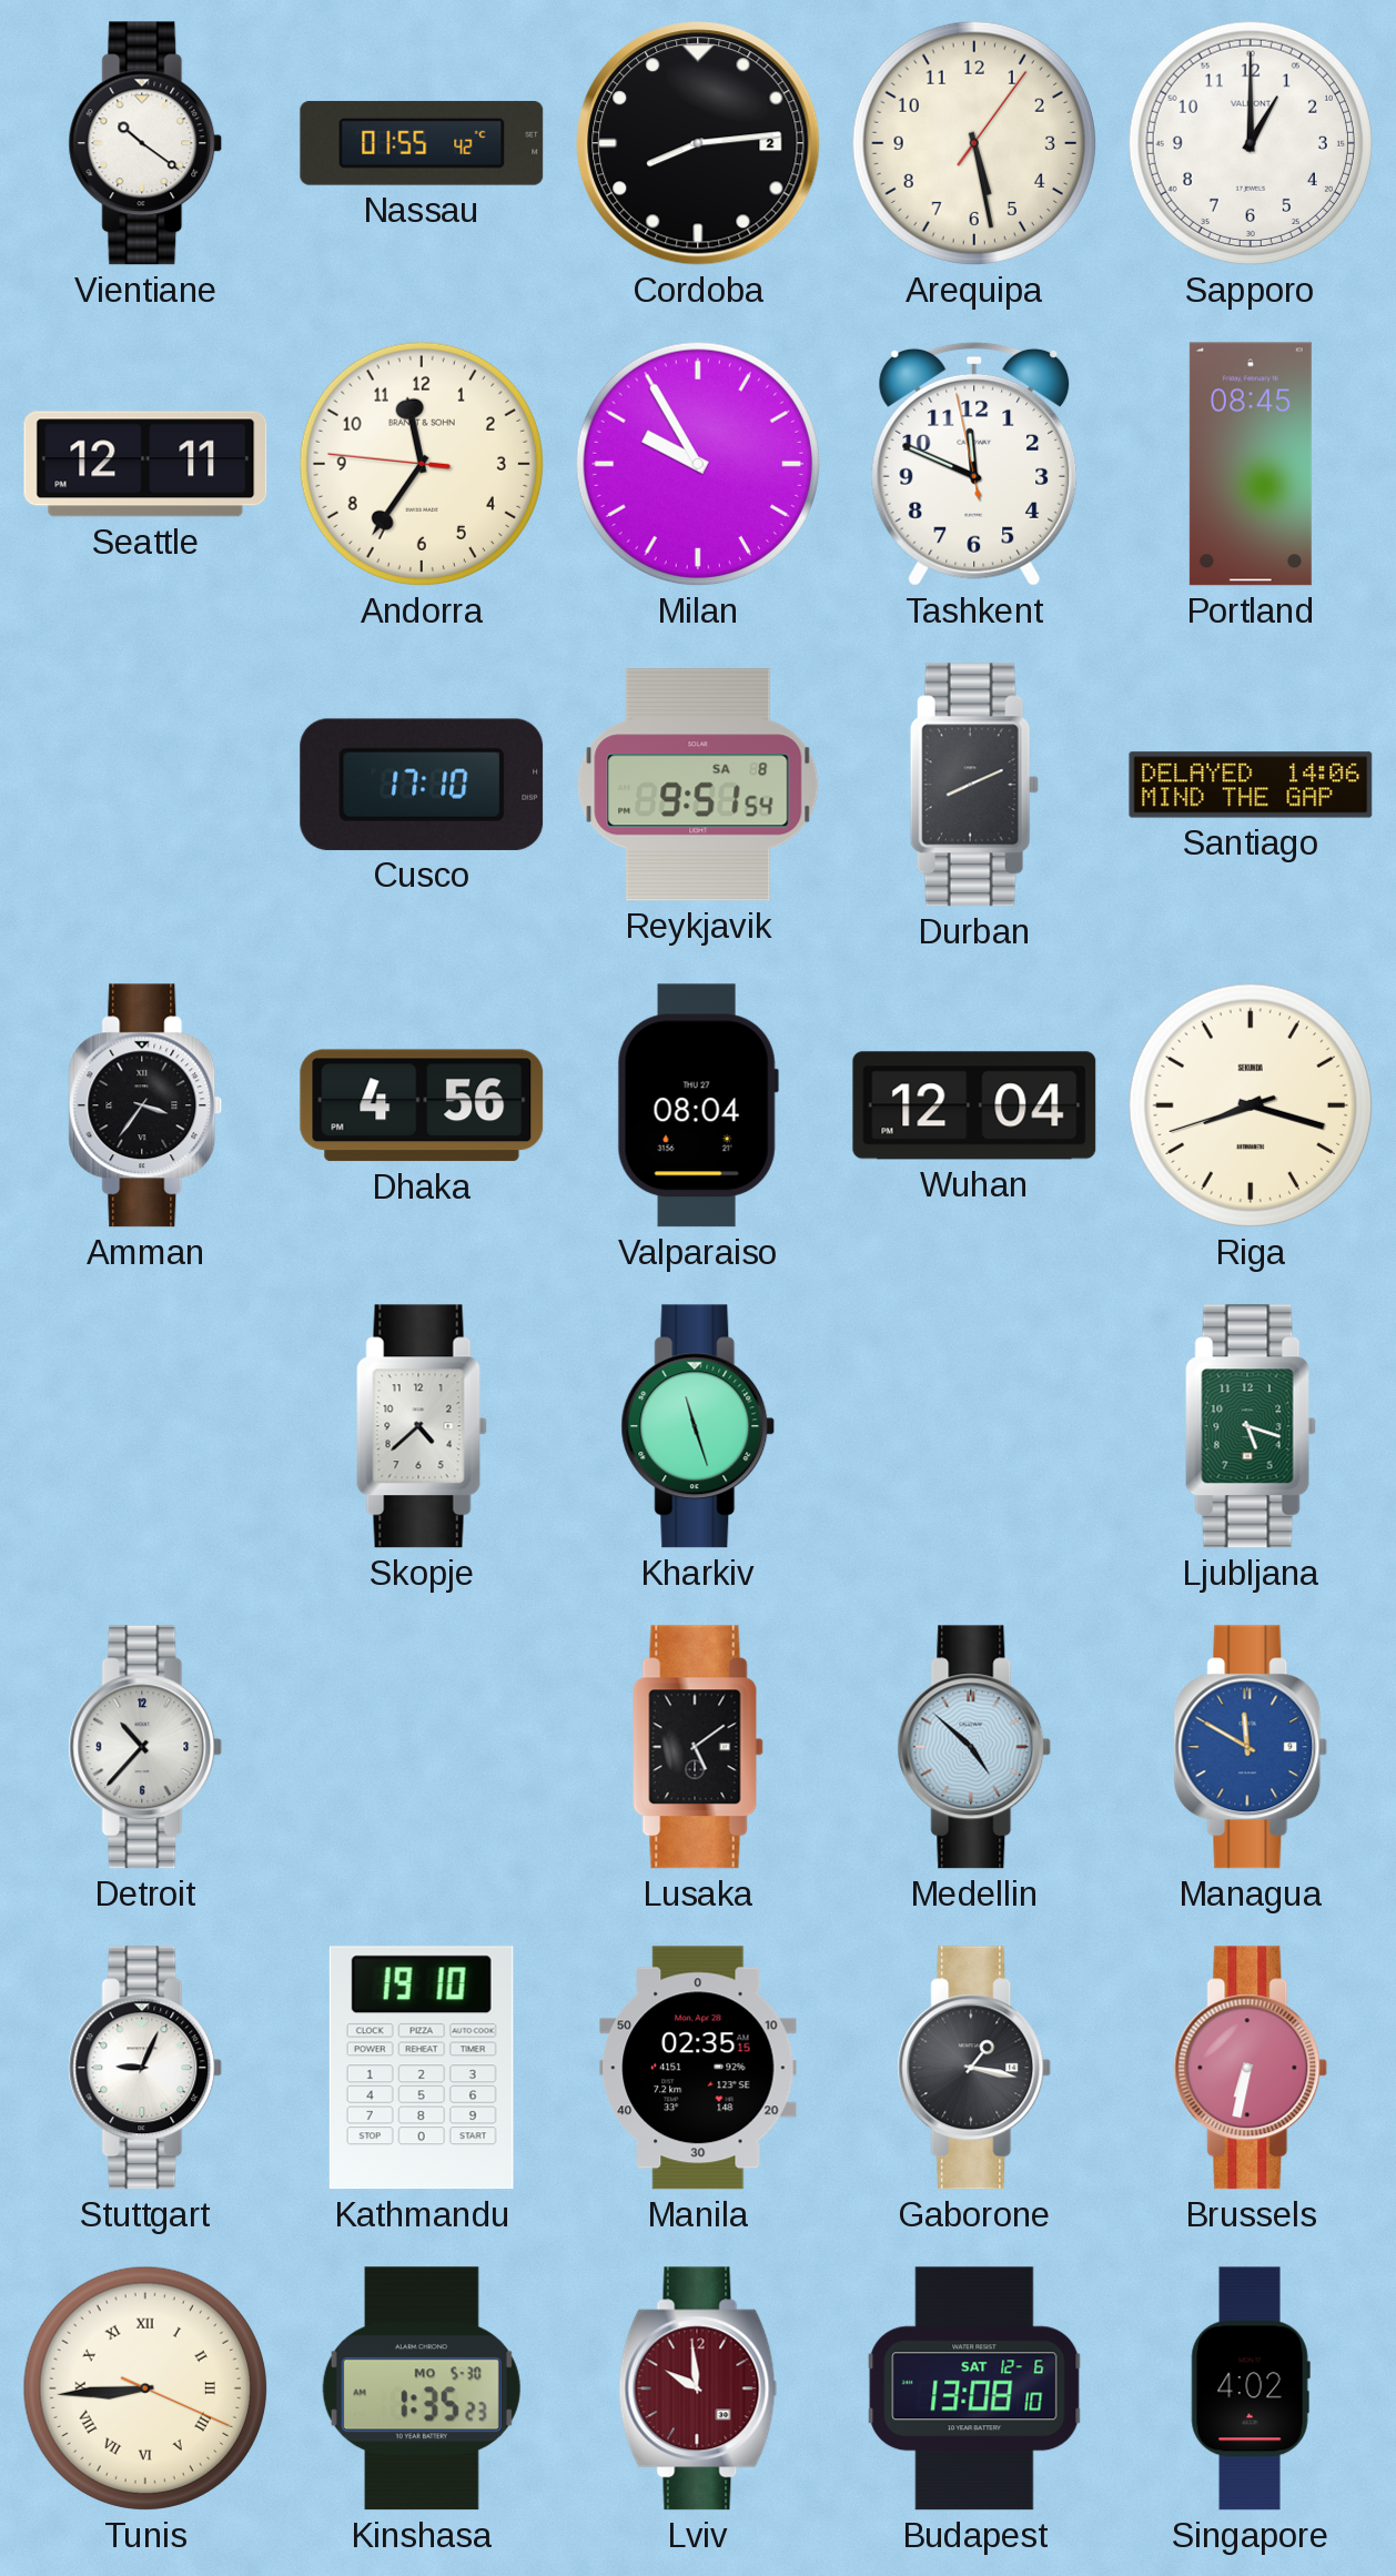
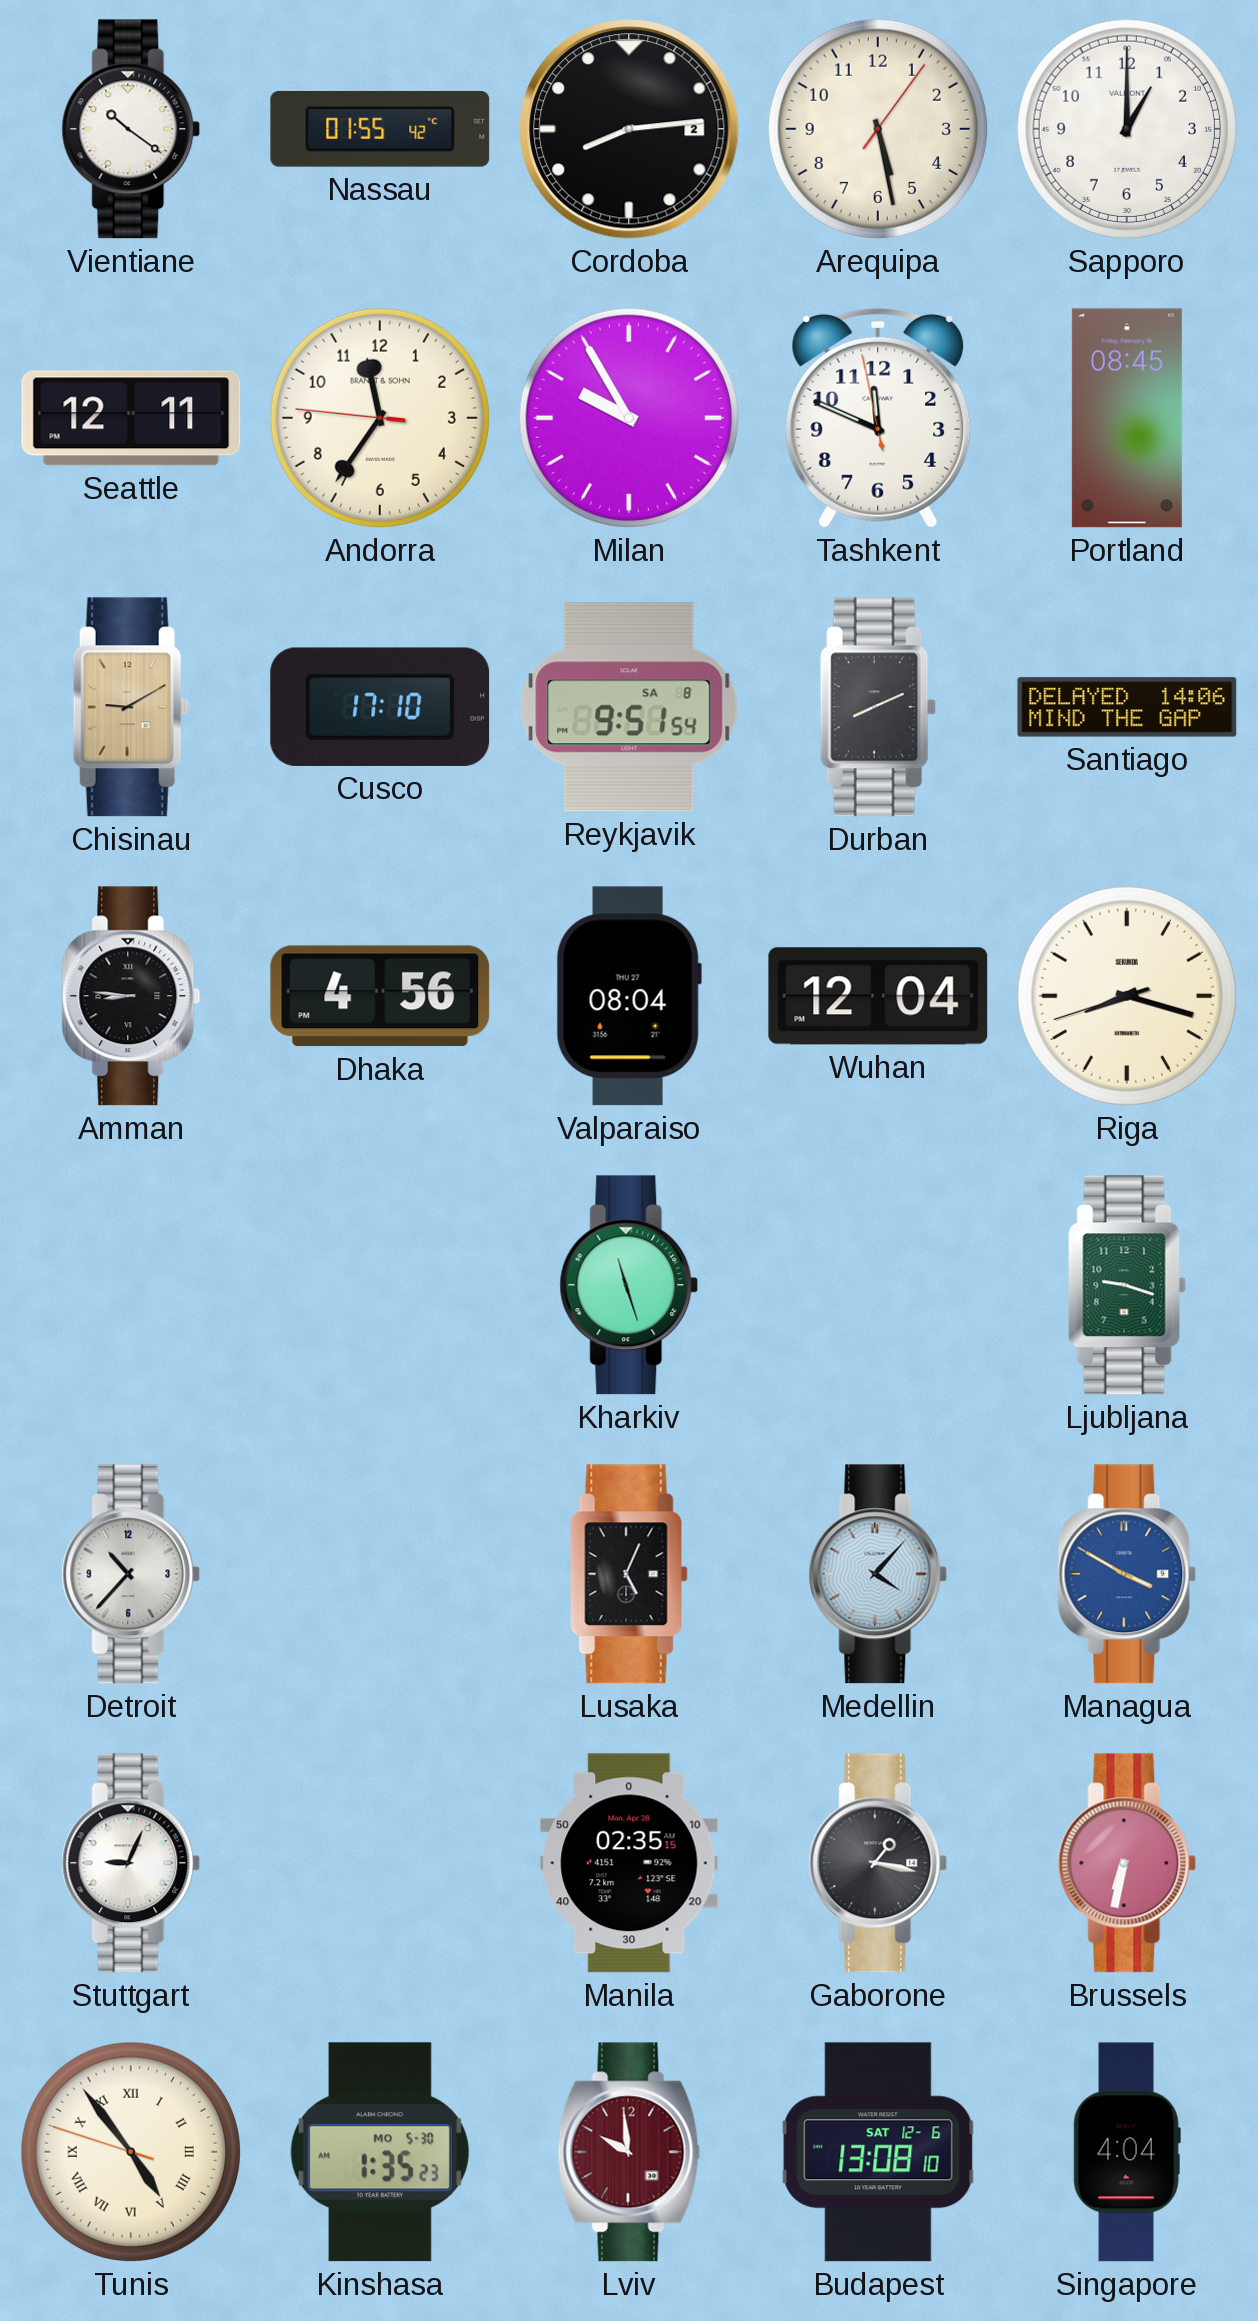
Chisinau: none -> 9:10
Amman: 3:36 -> 8:46
Skopje: 4:38 -> none
Ljubljana: 5:18 -> 9:18
Lusaka: 5:09 -> 5:04
Medellin: 4:52 -> 4:07
Managua: 11:50 -> 3:50
Kathmandu: 19:10 -> none
Tunis: 8:44 -> 4:53
Singapore: 4:02 -> 4:04
